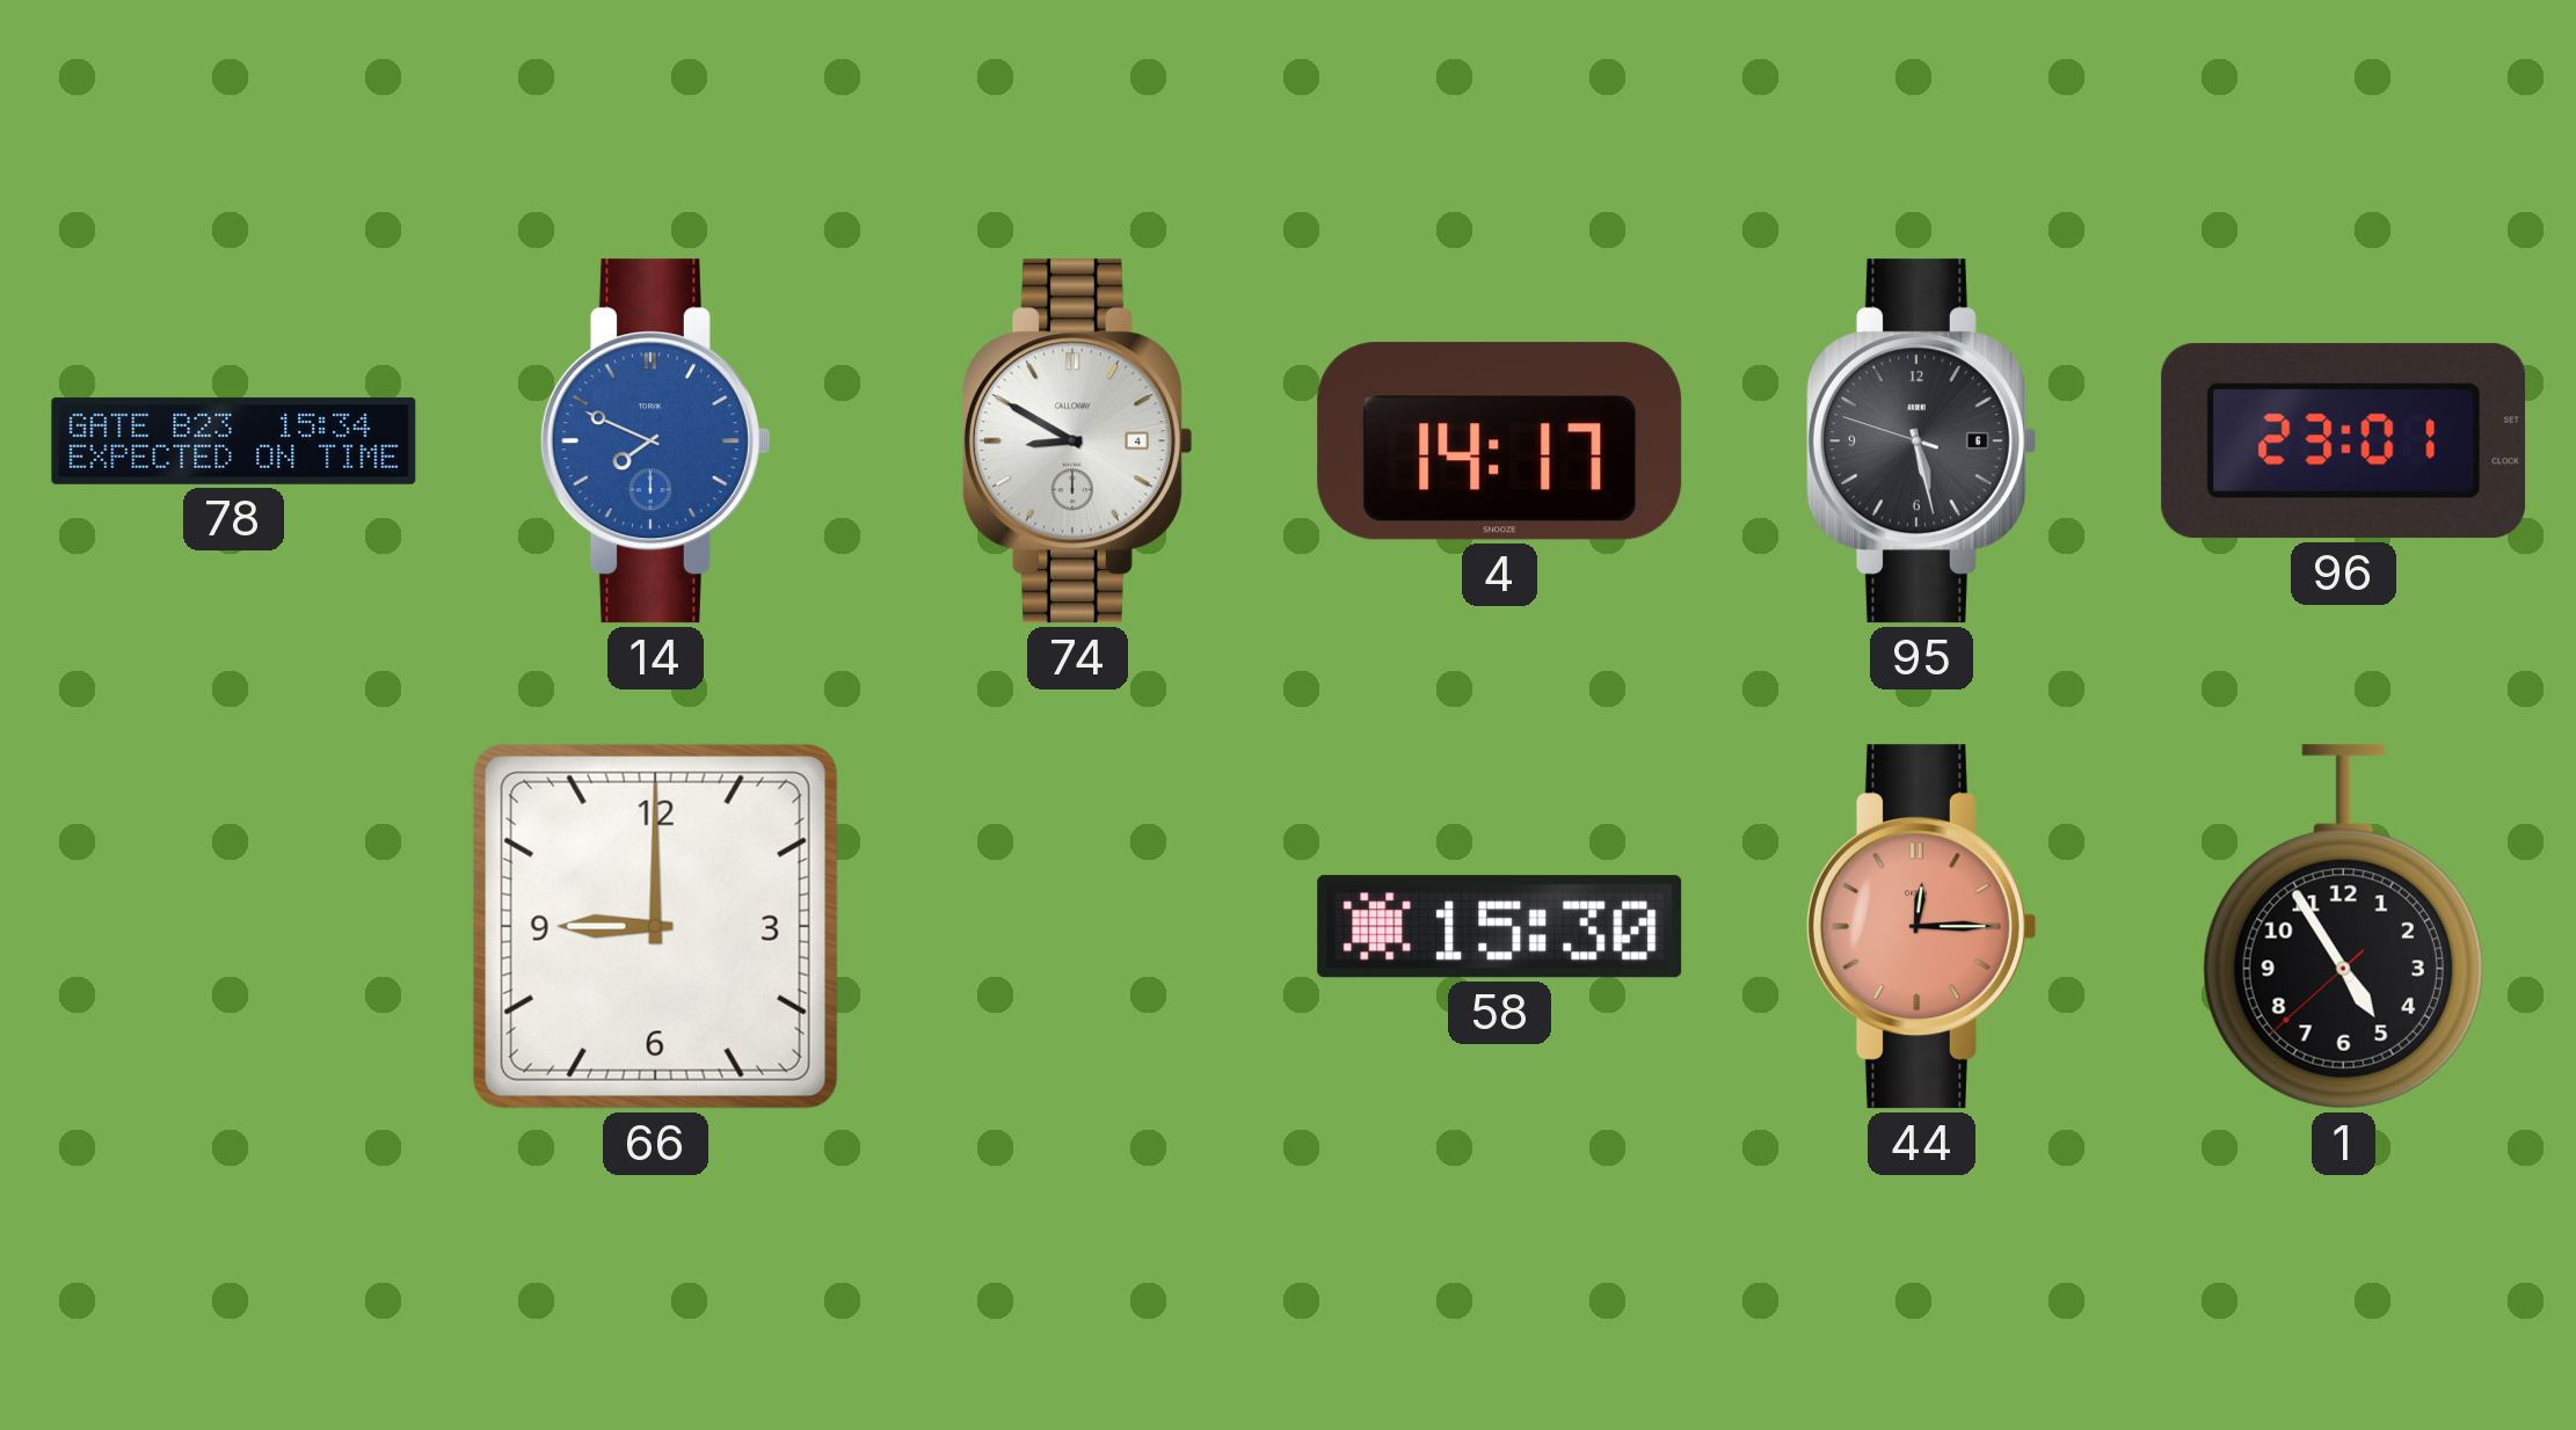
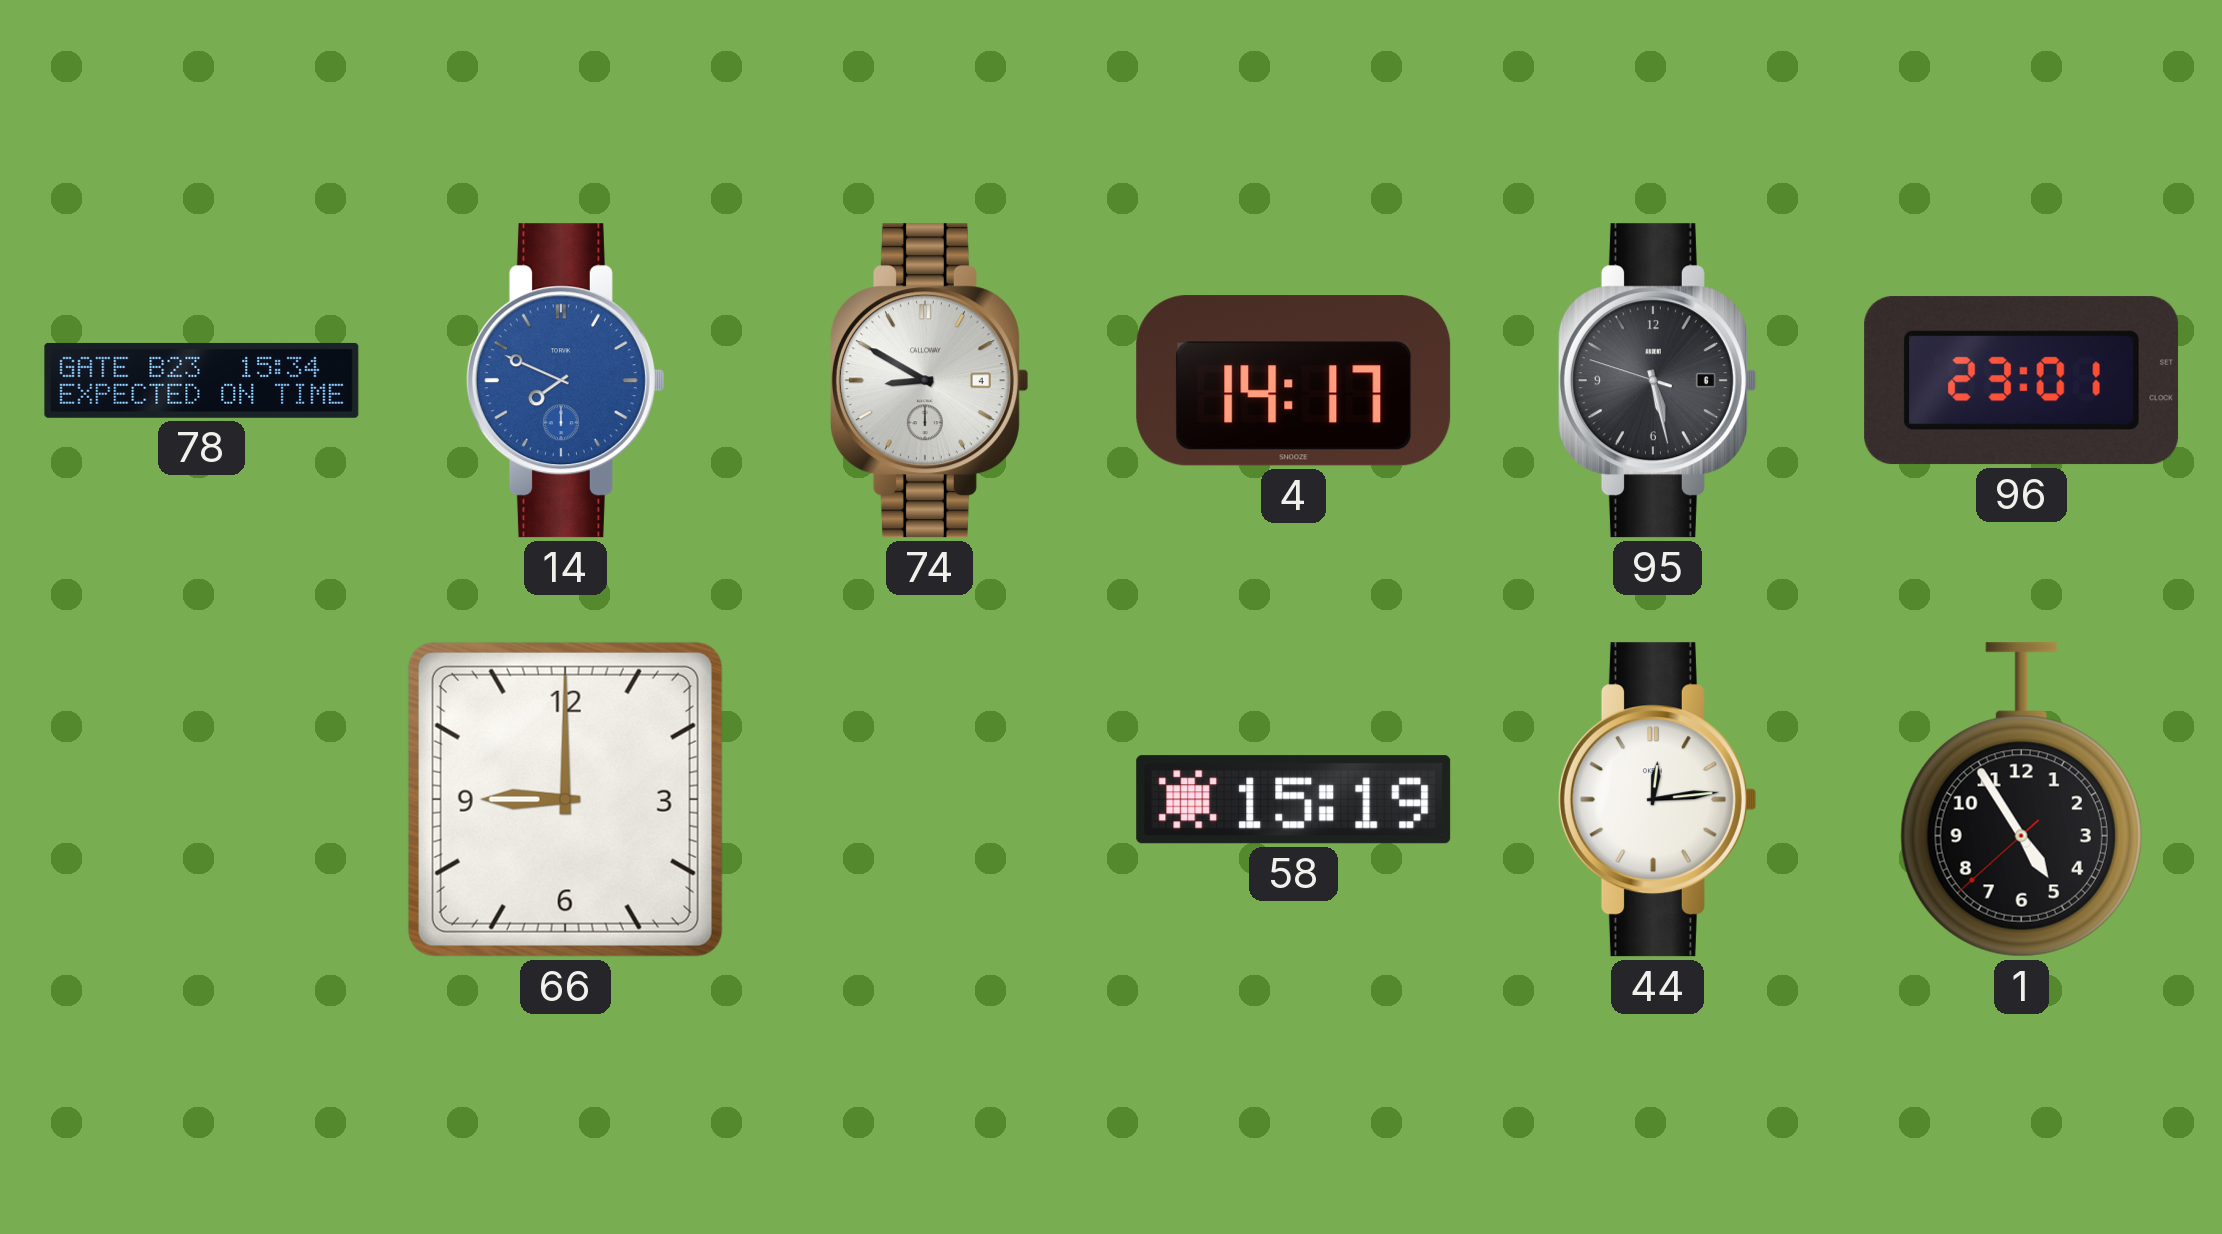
58: 15:30 -> 15:19
44: 12:15 -> 12:14
44 dial: salmon -> white
